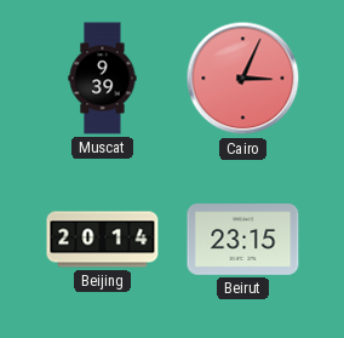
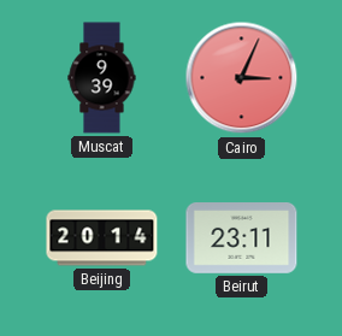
Beirut: 23:15 -> 23:11
